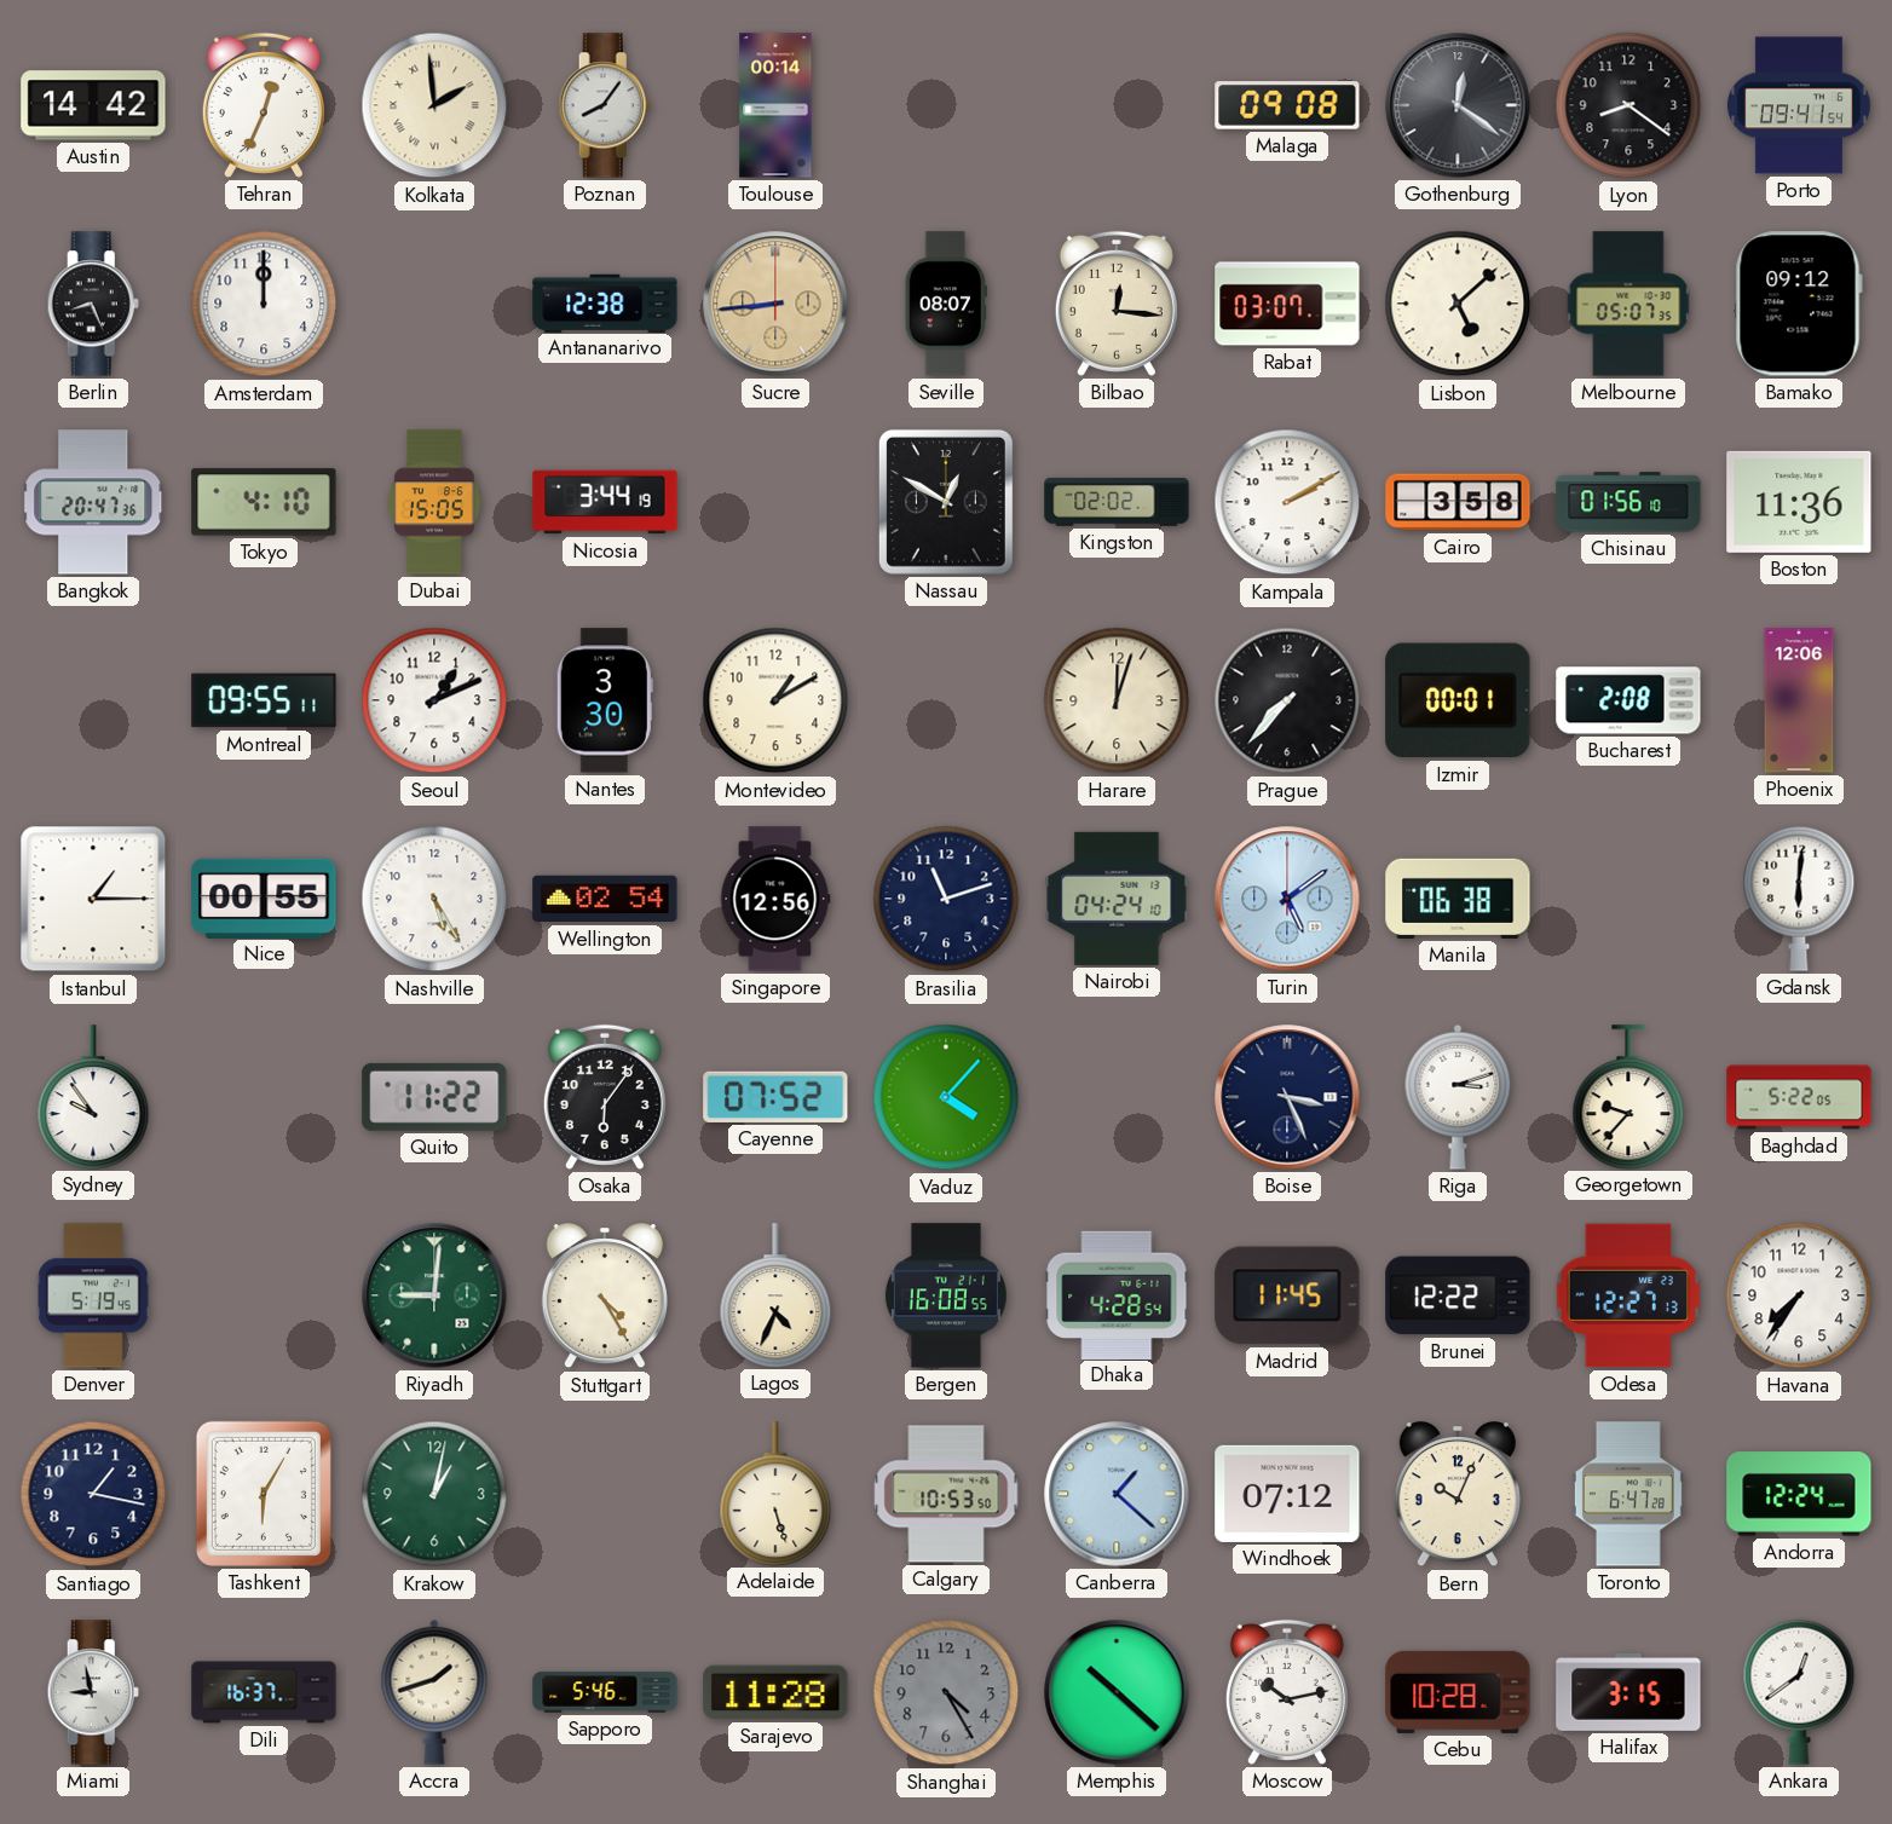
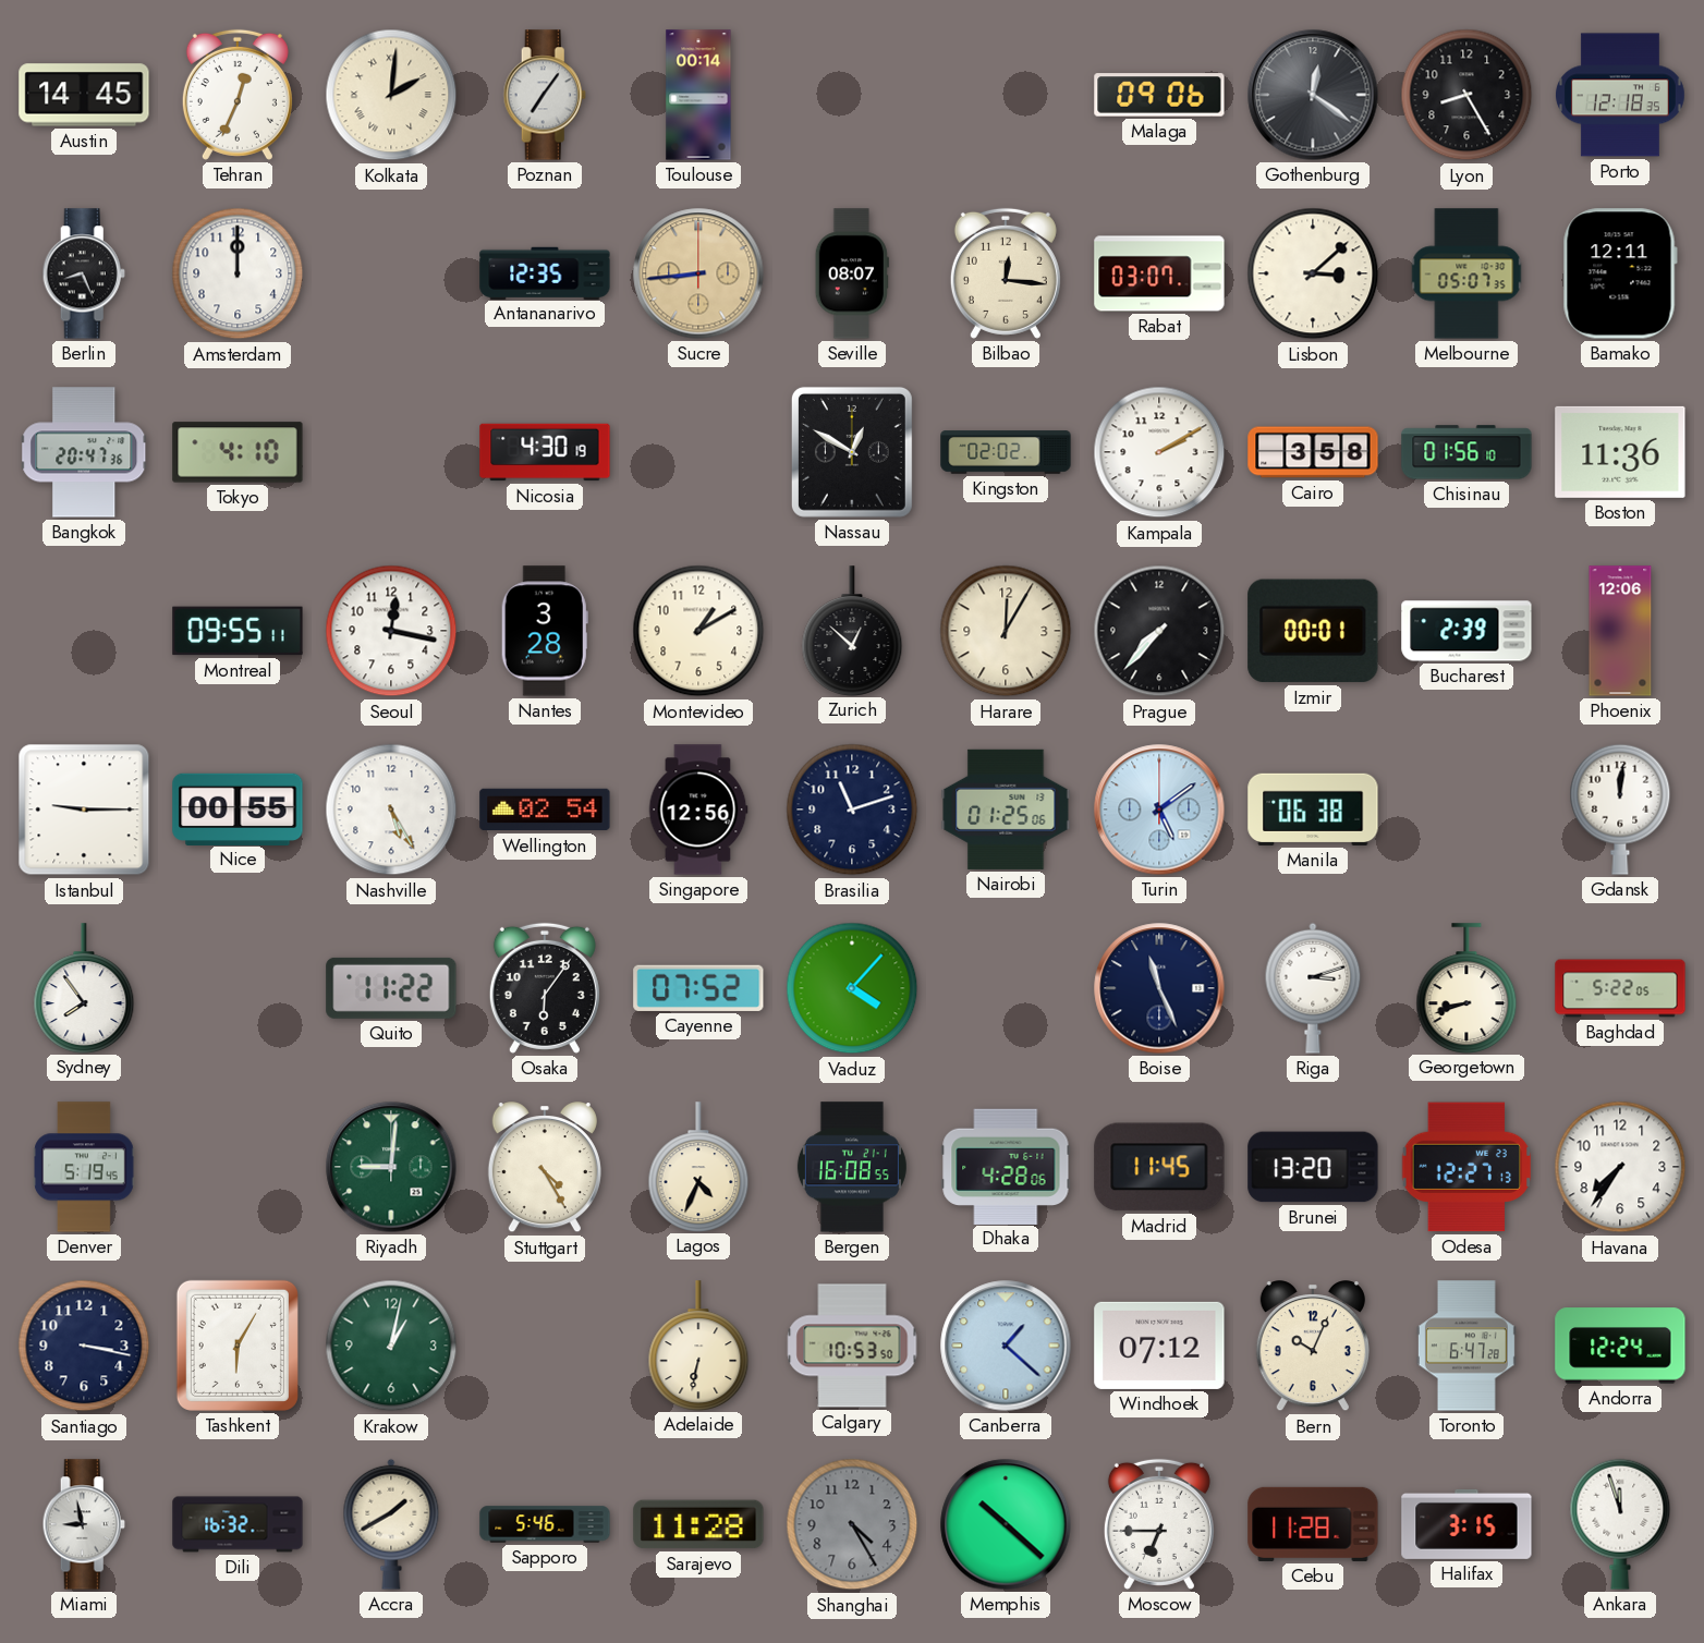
Austin: 14:42 -> 14:45
Kolkata: 1:59 -> 2:01
Poznan: 8:06 -> 7:06
Malaga: 09:08 -> 09:06
Lyon: 8:21 -> 8:25
Porto: 09:41 -> 12:18
Antananarivo: 12:38 -> 12:35
Lisbon: 5:08 -> 3:08
Bamako: 09:12 -> 12:11
Dubai: 15:05 -> none
Nicosia: 3:44 -> 4:30
Seoul: 1:11 -> 12:17
Nantes: 3:30 -> 3:28
Zurich: none -> 12:52
Harare: 12:03 -> 12:05
Bucharest: 2:08 -> 2:39
Istanbul: 1:15 -> 9:15
Nairobi: 04:24 -> 01:25
Gdansk: 6:01 -> 12:01
Sydney: 9:54 -> 7:54
Boise: 3:26 -> 11:26
Georgetown: 9:37 -> 8:42
Dhaka: 4:28:54 -> 4:28:06
Brunei: 12:22 -> 13:20
Santiago: 1:17 -> 3:17
Adelaide: 5:27 -> 6:32
Dili: 16:37 -> 16:32
Accra: 1:42 -> 1:40
Moscow: 10:13 -> 6:45
Cebu: 10:28 -> 11:28
Ankara: 12:39 -> 11:57
